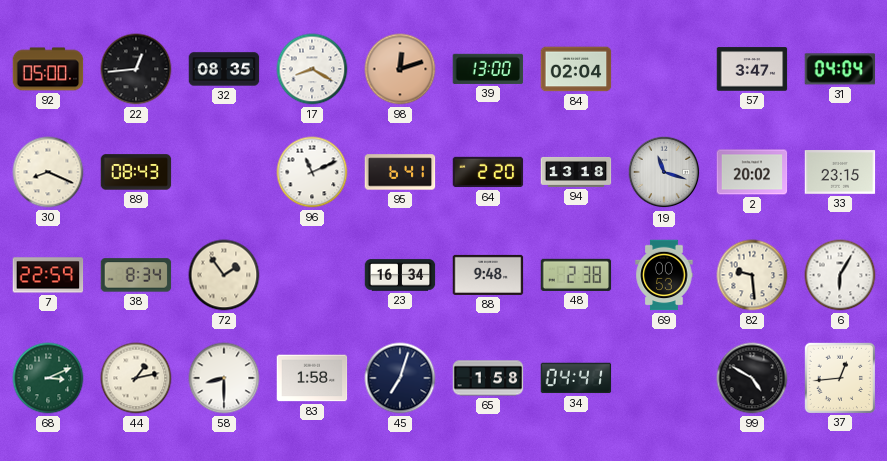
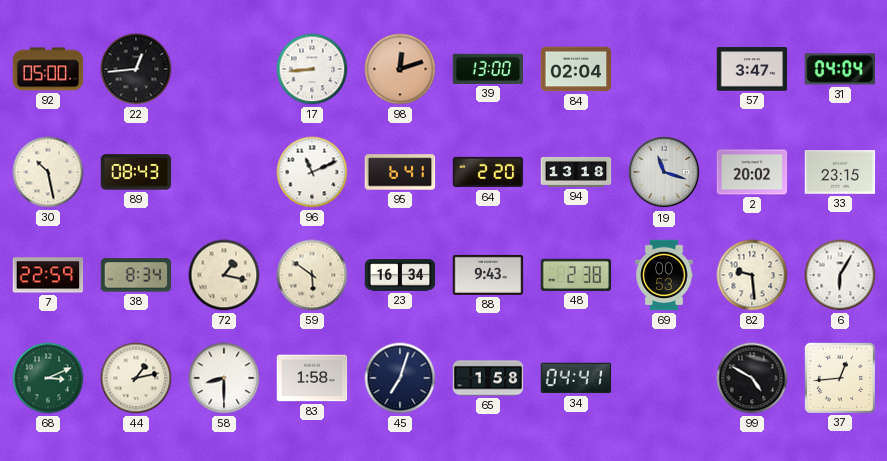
32: 08:35 -> none
17: 8:20 -> 8:44
30: 8:19 -> 10:28
72: 1:54 -> 1:17
59: none -> 5:51
88: 9:48 -> 9:43
